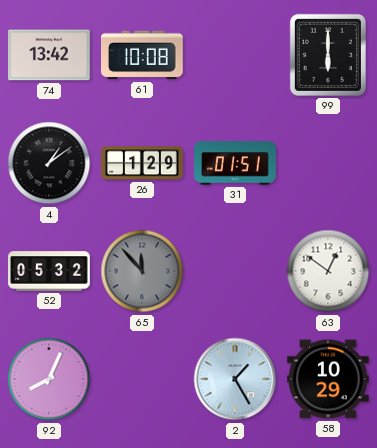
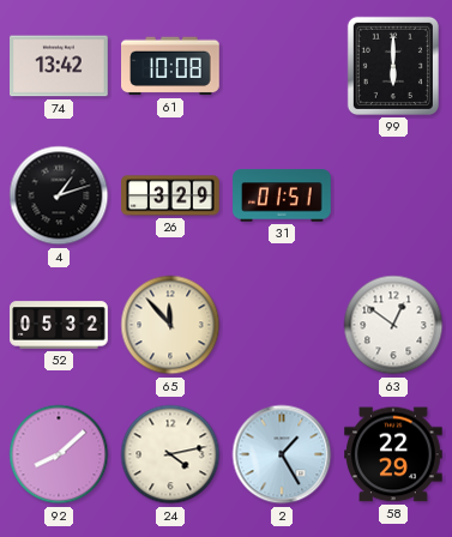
4: 1:09 -> 1:12
26: 1:29 -> 3:29
65 dial: grey -> cream
92: 8:04 -> 8:08
24: none -> 4:13
58: 10:29 -> 22:29
